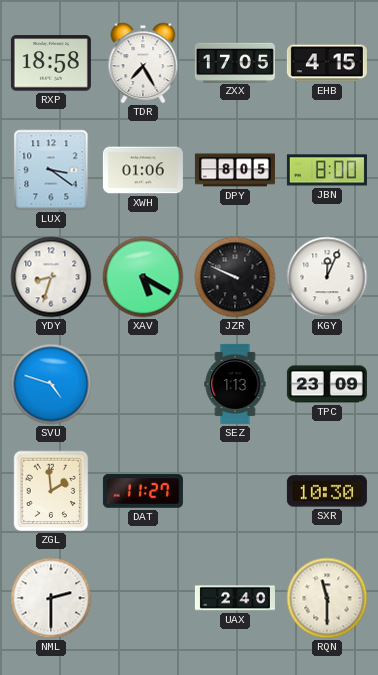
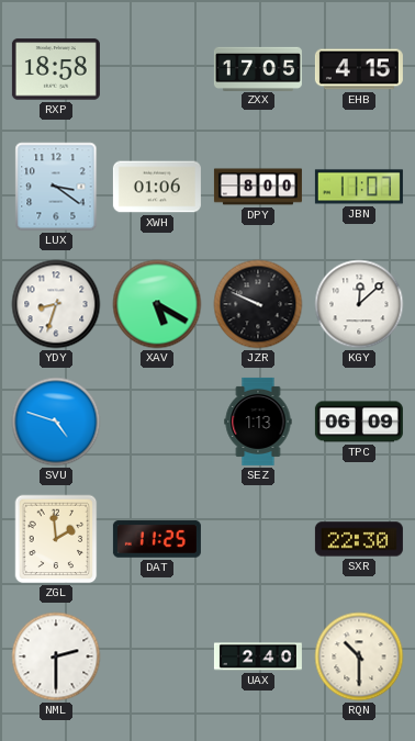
TDR: 7:25 -> none
DPY: 8:05 -> 8:00
JBN: 8:00 -> 11:07
KGY: 12:04 -> 12:08
TPC: 23:09 -> 06:09
DAT: 11:27 -> 11:25
SXR: 10:30 -> 22:30
RQN: 11:30 -> 10:30
